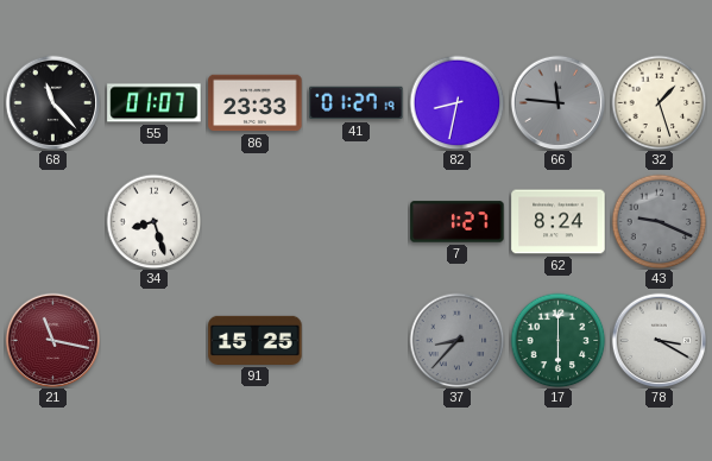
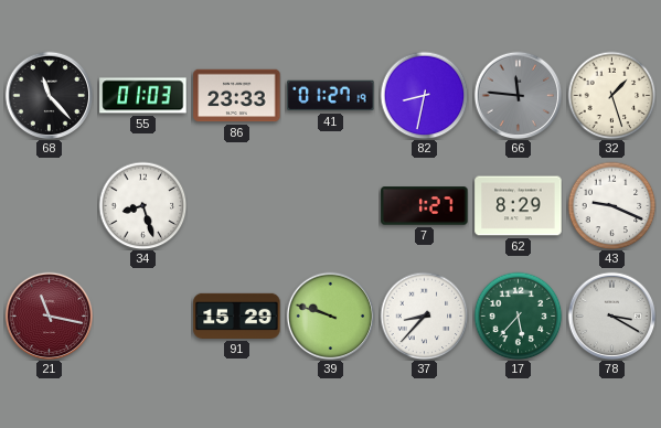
55: 01:07 -> 01:03
62: 8:24 -> 8:29
43 dial: grey -> white
91: 15:25 -> 15:29
39: none -> 9:48
37 dial: grey -> white
17: 6:00 -> 5:37
